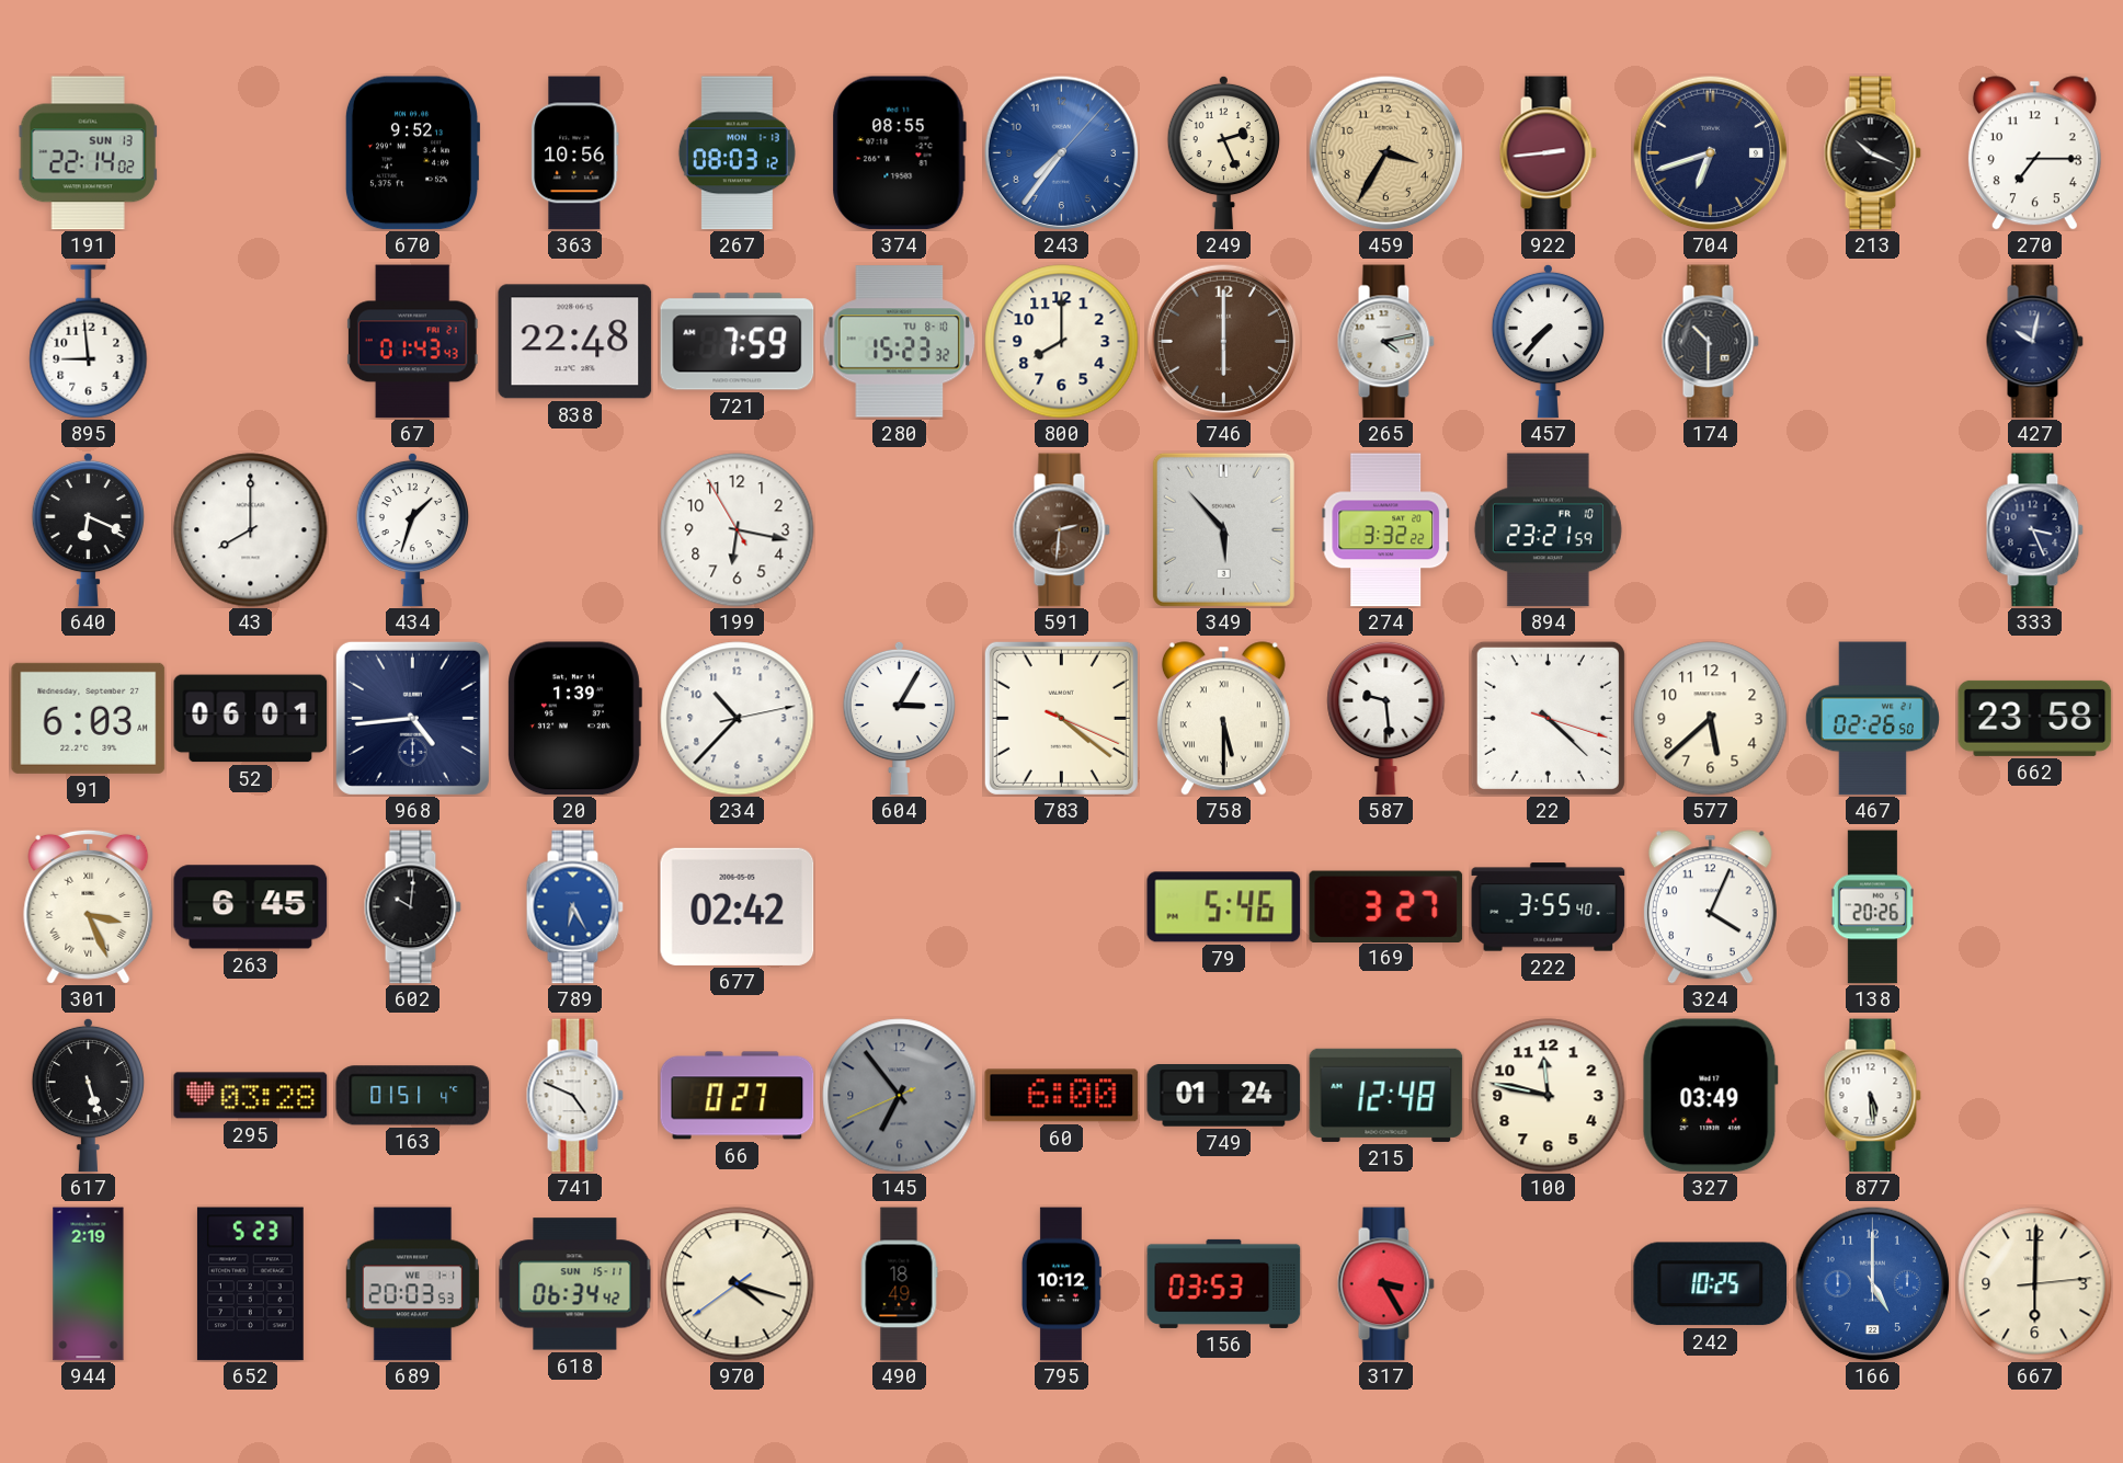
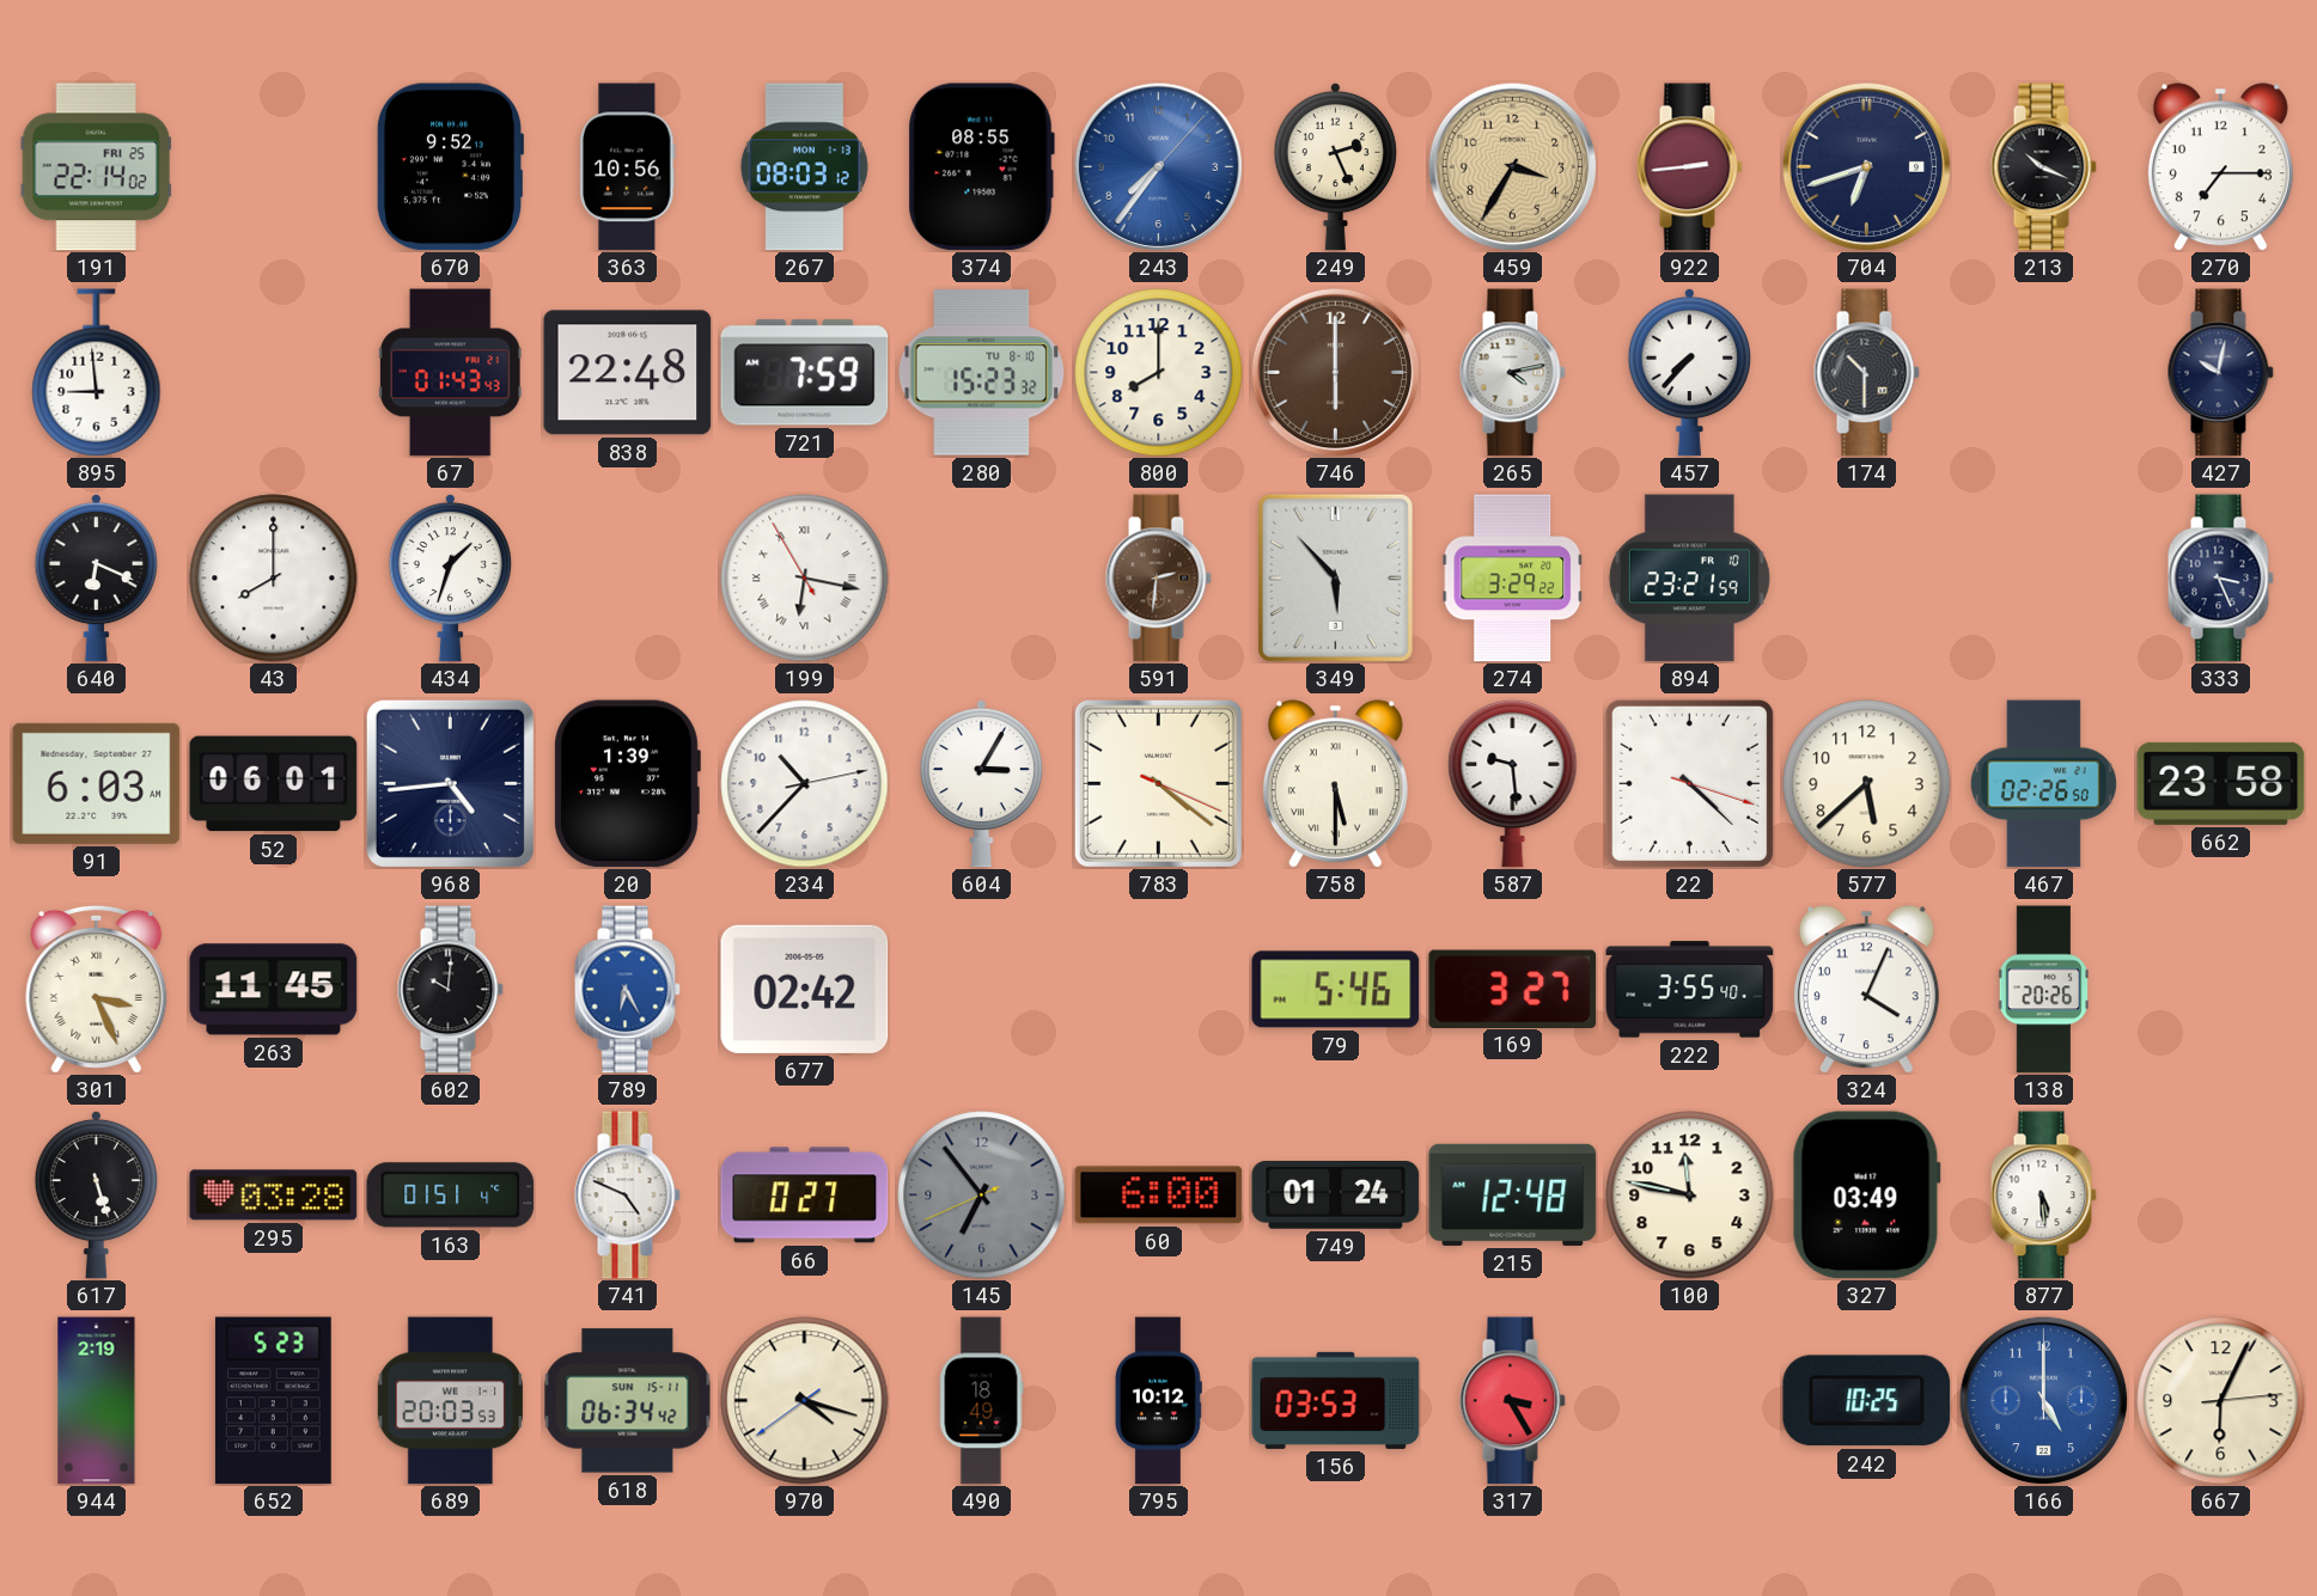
191 date: SUN 13 -> FRI 25
199 numerals: Arabic -> Roman
274: 3:32 -> 3:29
263: 6:45 -> 11:45
667: 6:00 -> 6:04
